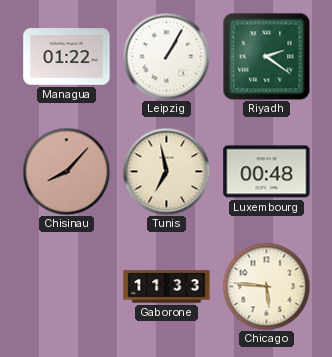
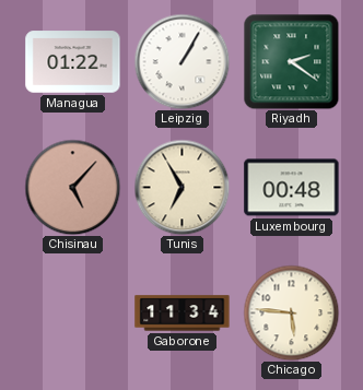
Chisinau: 8:07 -> 5:07
Tunis: 6:58 -> 6:55
Gaborone: 11:33 -> 11:34
